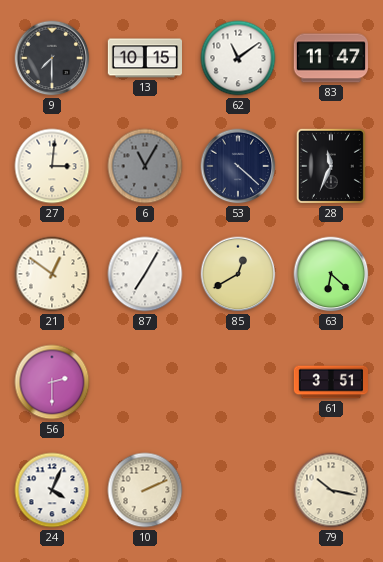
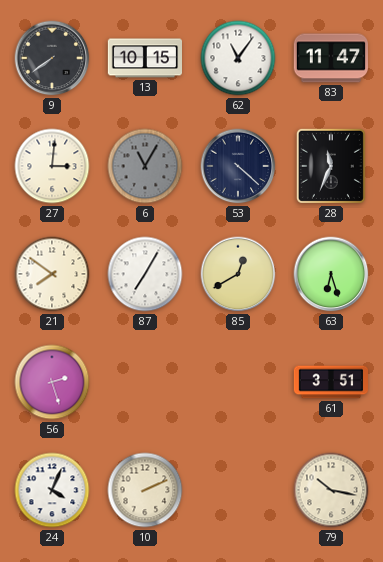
9: 7:30 -> 7:39
62: 11:09 -> 11:06
21: 12:51 -> 7:51
63: 6:22 -> 6:27
56: 2:30 -> 2:27
